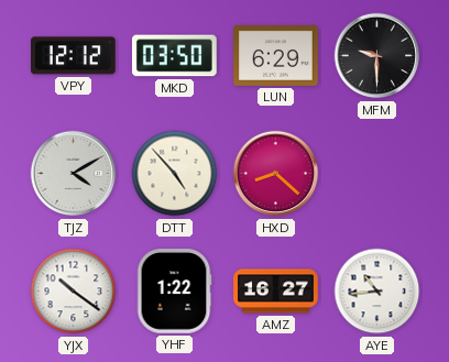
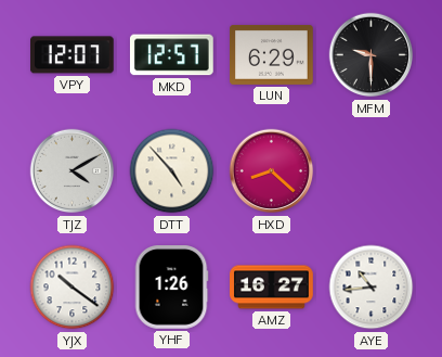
VPY: 12:12 -> 12:07
MKD: 03:50 -> 12:57
YHF: 1:22 -> 1:26
